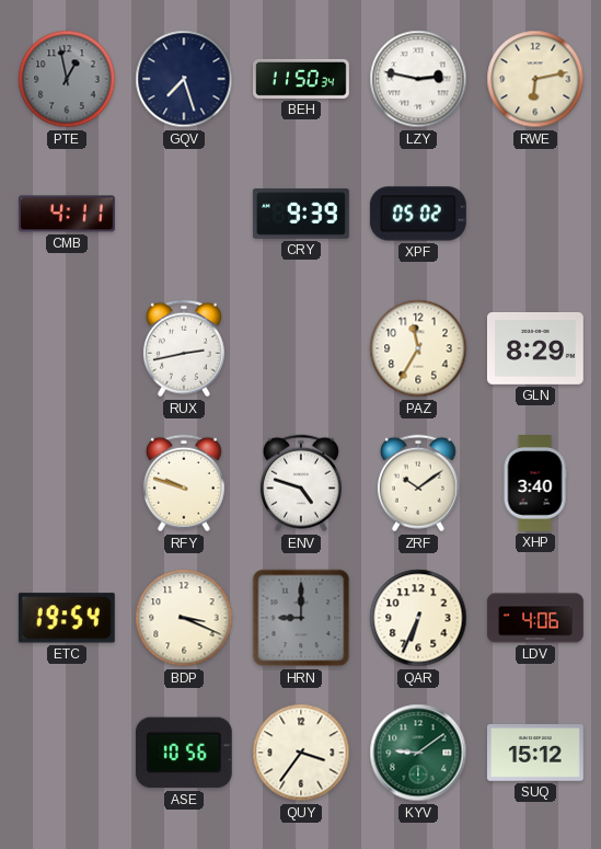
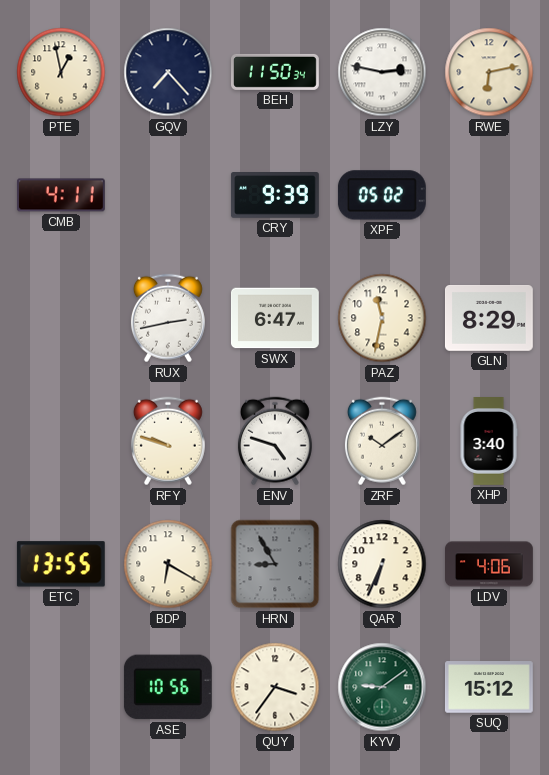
PTE dial: grey -> cream
GQV: 7:27 -> 7:23
SWX: none -> 6:47
PAZ: 11:35 -> 11:32
ETC: 19:54 -> 13:55
BDP: 3:19 -> 6:20
HRN: 9:00 -> 8:55
